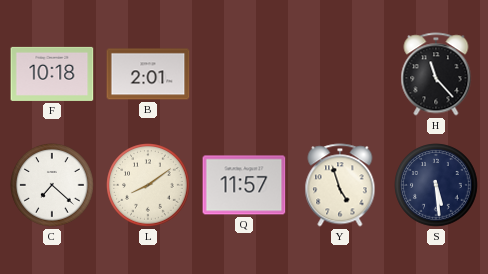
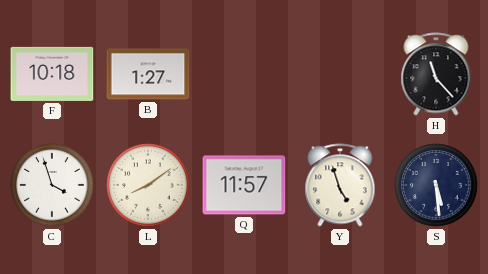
B: 2:01 -> 1:27
C: 7:22 -> 3:57
